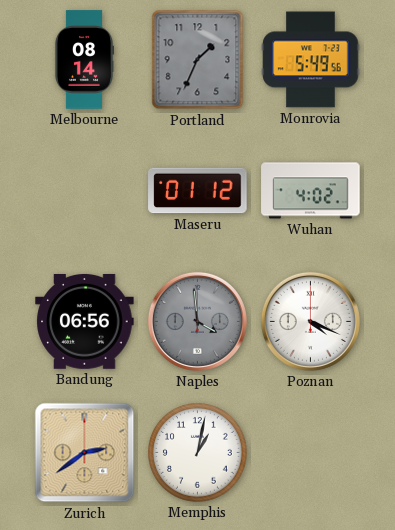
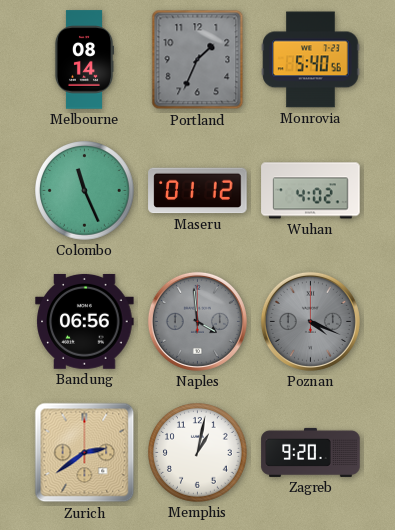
Monrovia: 5:49 -> 5:40
Colombo: none -> 11:26
Poznan dial: white -> grey
Zagreb: none -> 9:20
